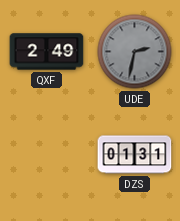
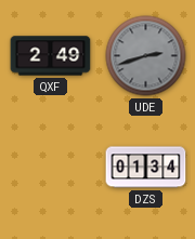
UDE: 2:32 -> 2:42
DZS: 01:31 -> 01:34
